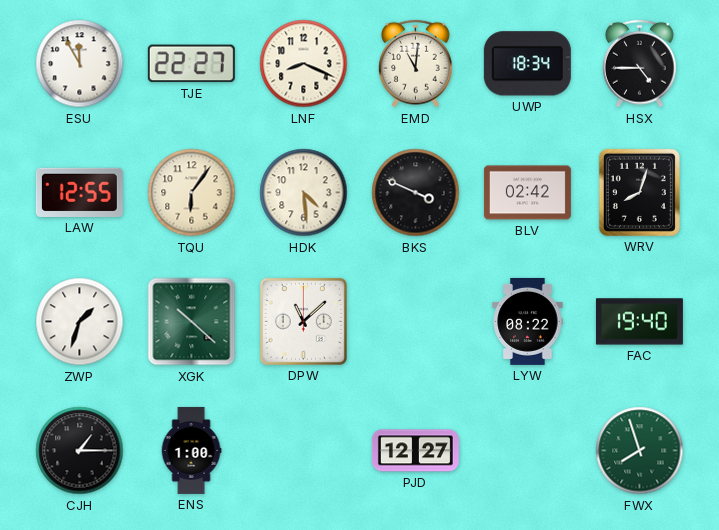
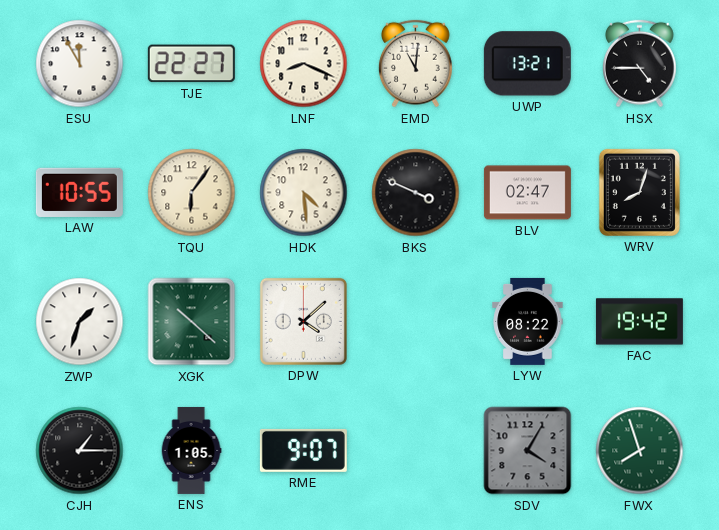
UWP: 18:34 -> 13:21
LAW: 12:55 -> 10:55
BLV: 02:42 -> 02:47
DPW: 11:08 -> 4:08
FAC: 19:40 -> 19:42
ENS: 1:00 -> 1:05
RME: none -> 9:07
PJD: 12:27 -> none
SDV: none -> 4:05
